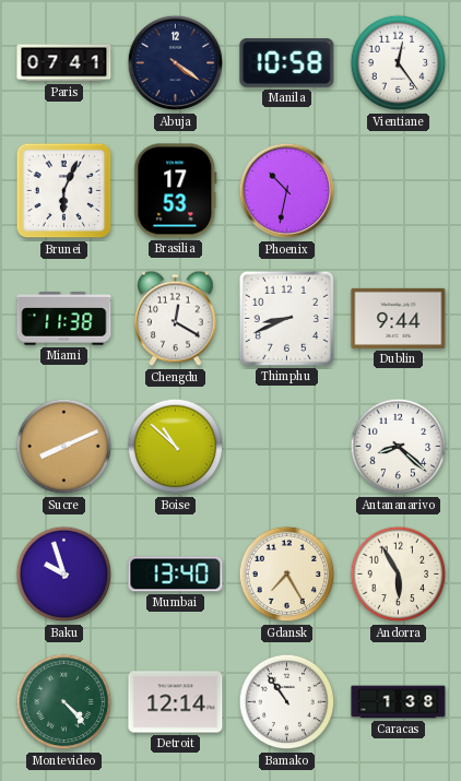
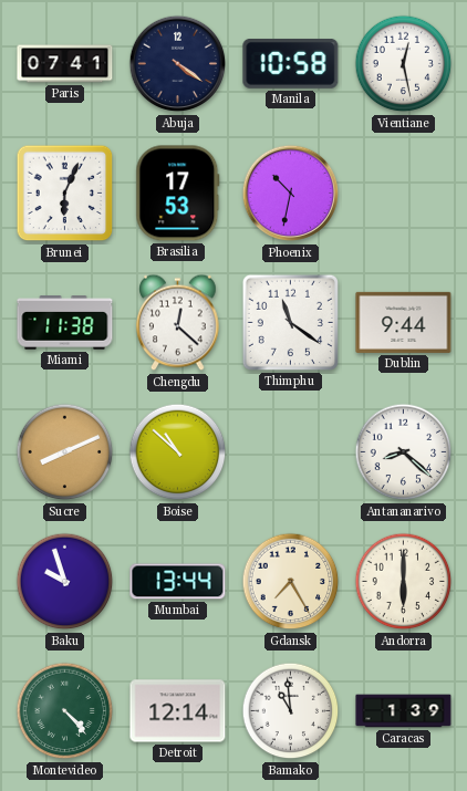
Vientiane: 12:24 -> 12:28
Chengdu: 12:20 -> 12:22
Thimphu: 8:41 -> 11:21
Mumbai: 13:40 -> 13:44
Andorra: 5:55 -> 6:00
Bamako: 10:54 -> 10:59
Caracas: 1:38 -> 1:39
